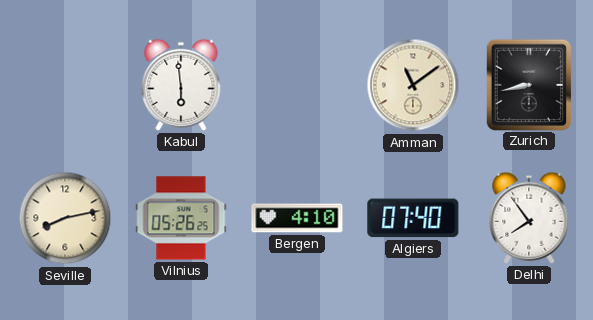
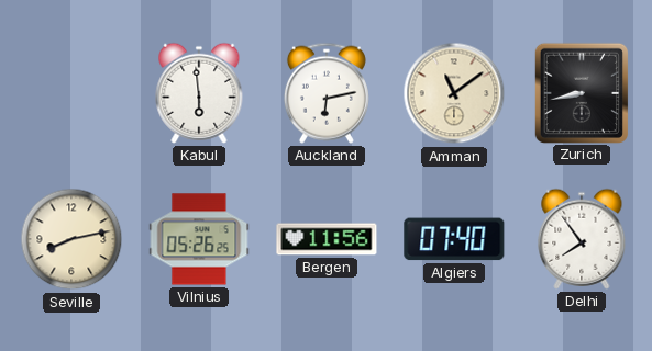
Auckland: none -> 6:13
Bergen: 4:10 -> 11:56
